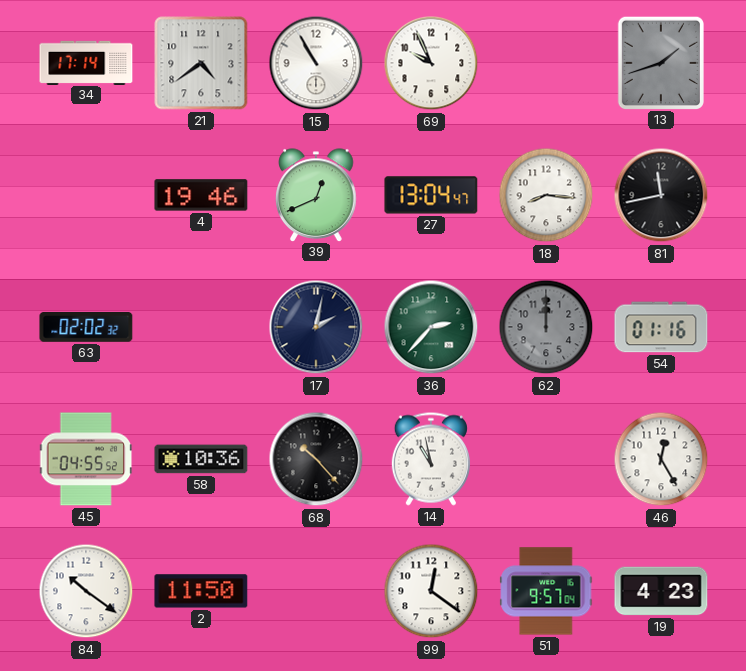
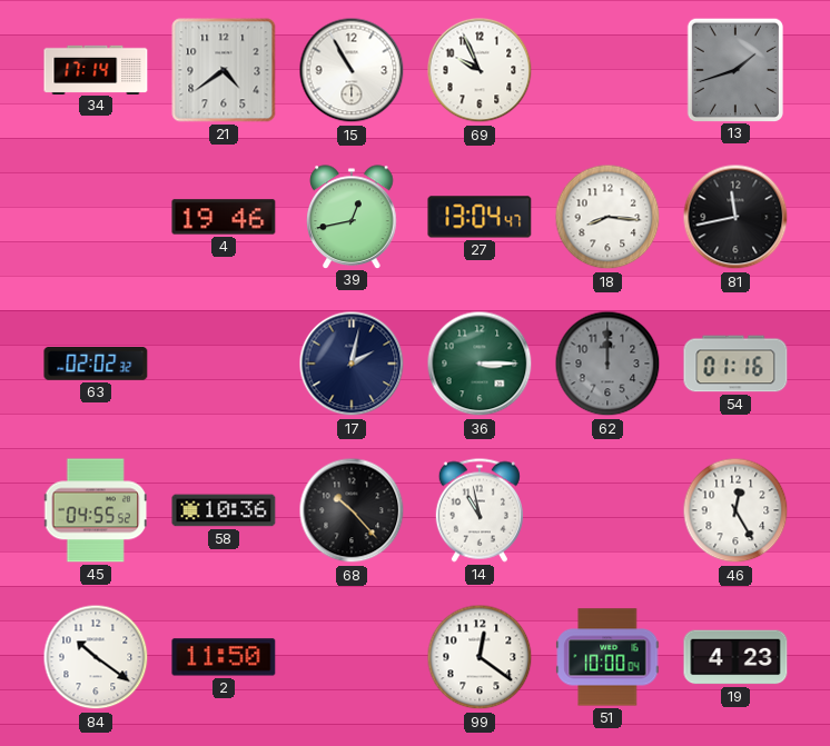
39: 12:41 -> 12:43
36: 2:37 -> 3:15
51: 9:57 -> 10:00
